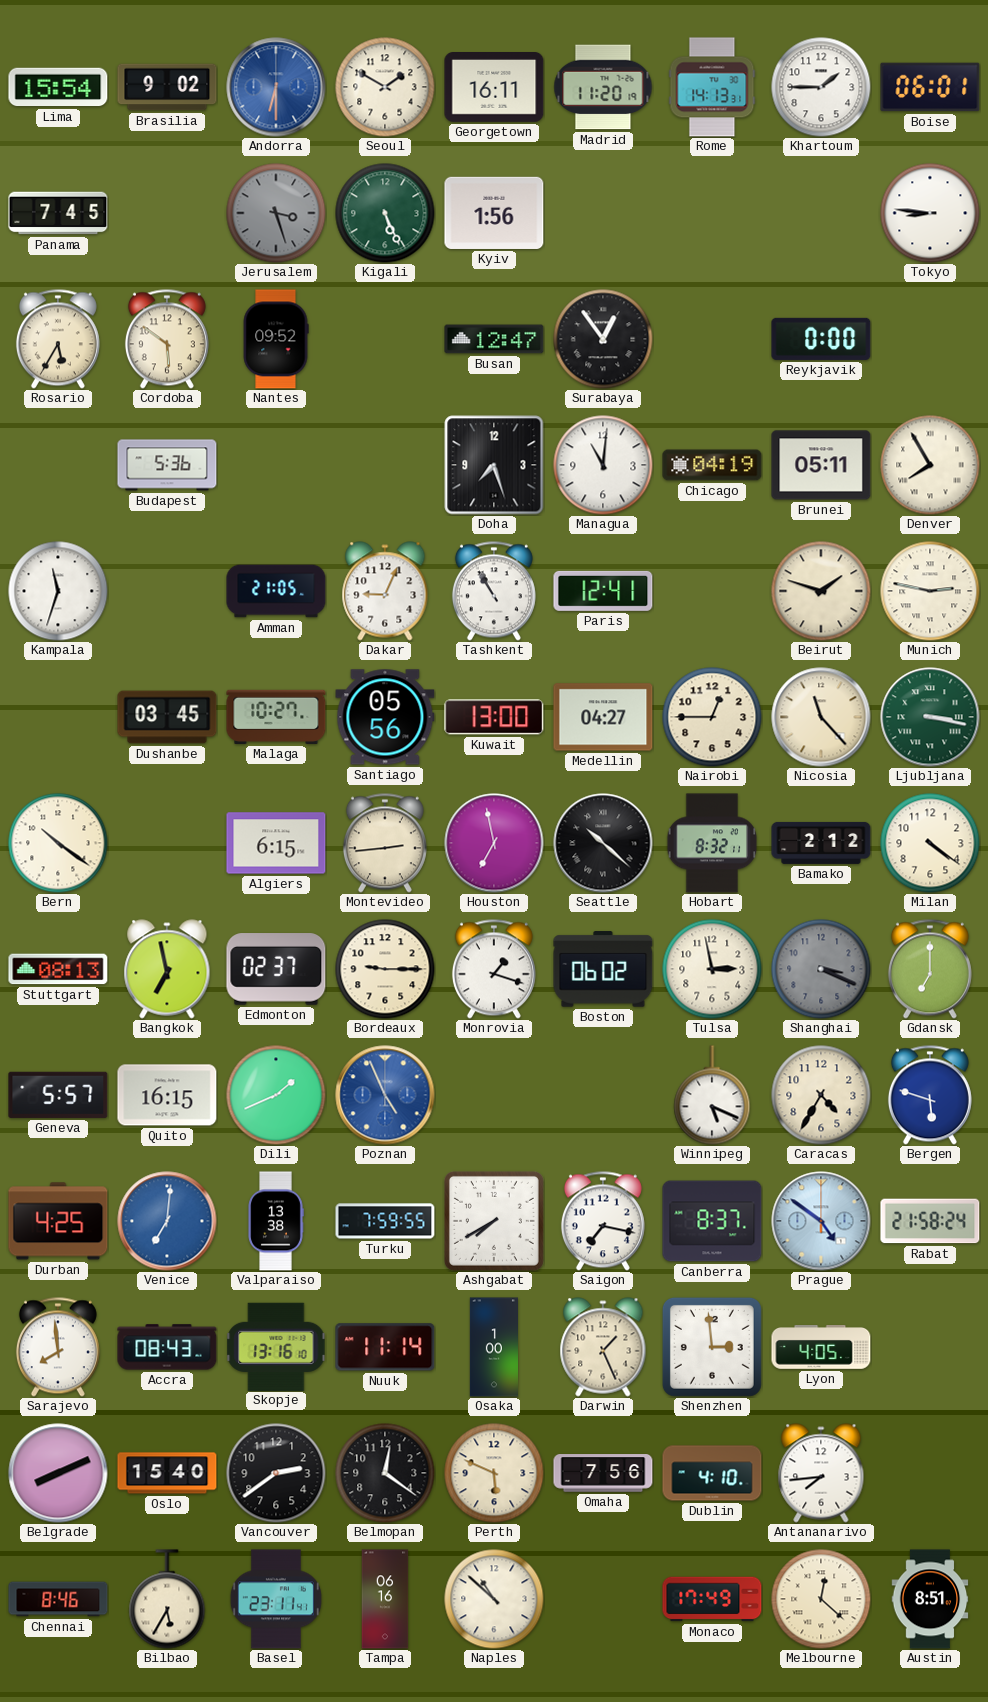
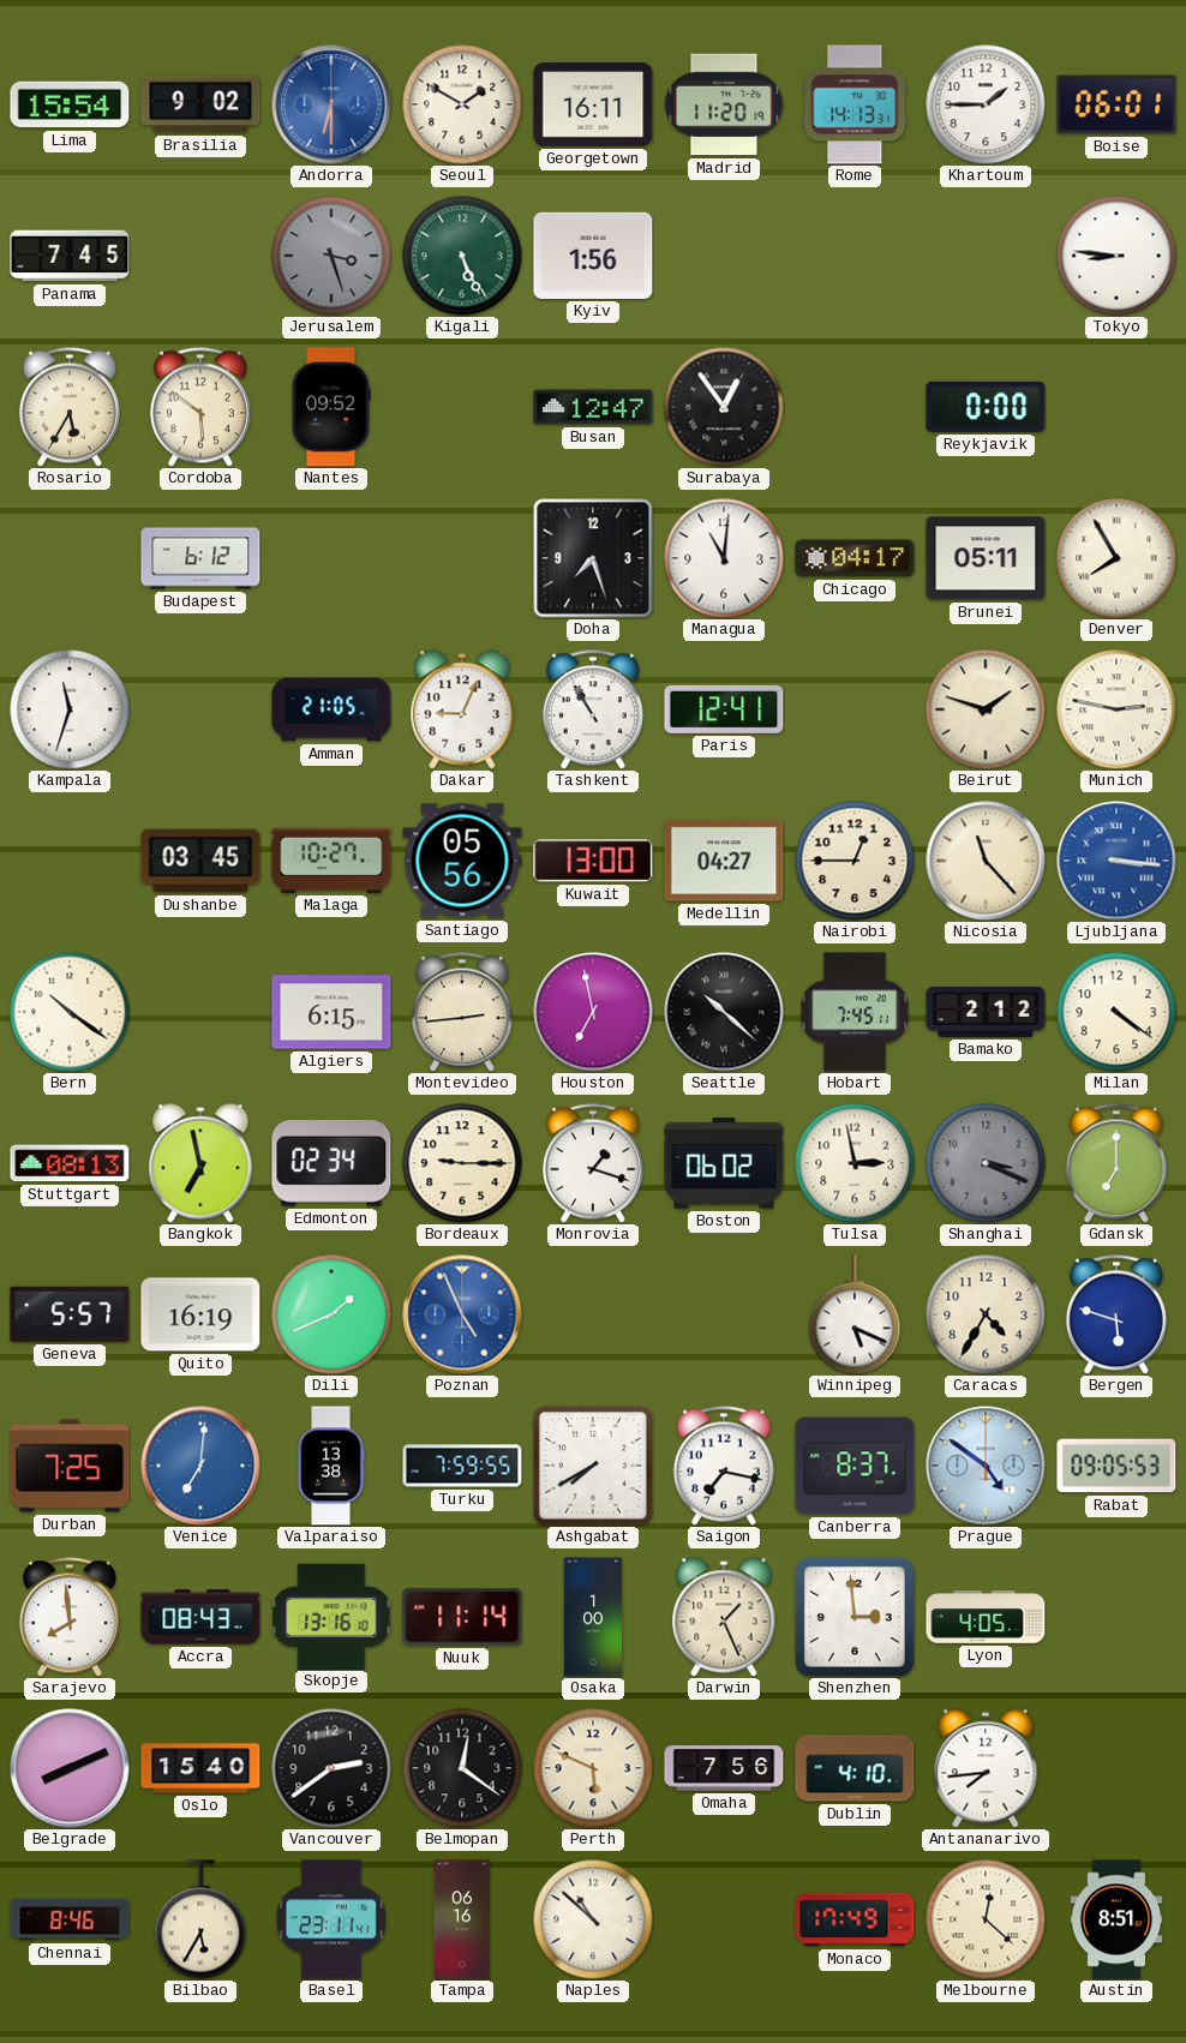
Budapest: 5:36 -> 6:12
Chicago: 04:19 -> 04:17
Ljubljana: 3:17 -> 3:16
Ljubljana dial: green -> blue
Hobart: 8:32 -> 7:45
Edmonton: 02:37 -> 02:34
Quito: 16:15 -> 16:19
Durban: 4:25 -> 7:25
Rabat: 21:58 -> 09:05
